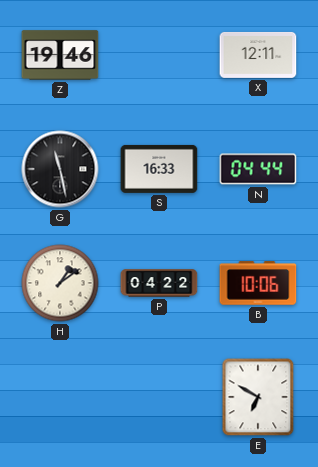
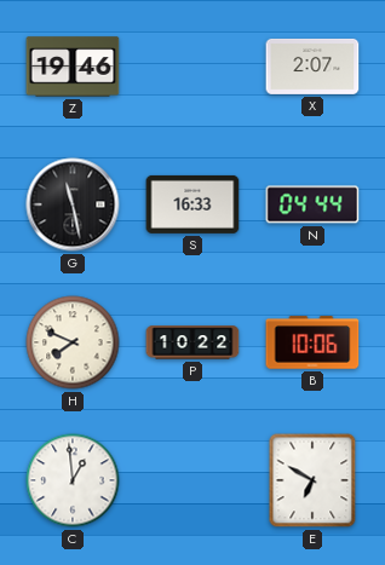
X: 12:11 -> 2:07
H: 1:09 -> 7:49
P: 04:22 -> 10:22
C: none -> 12:59
